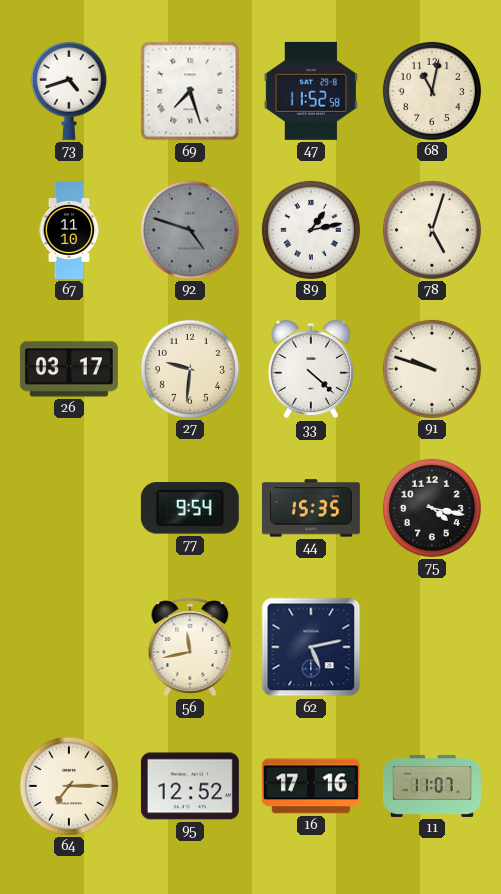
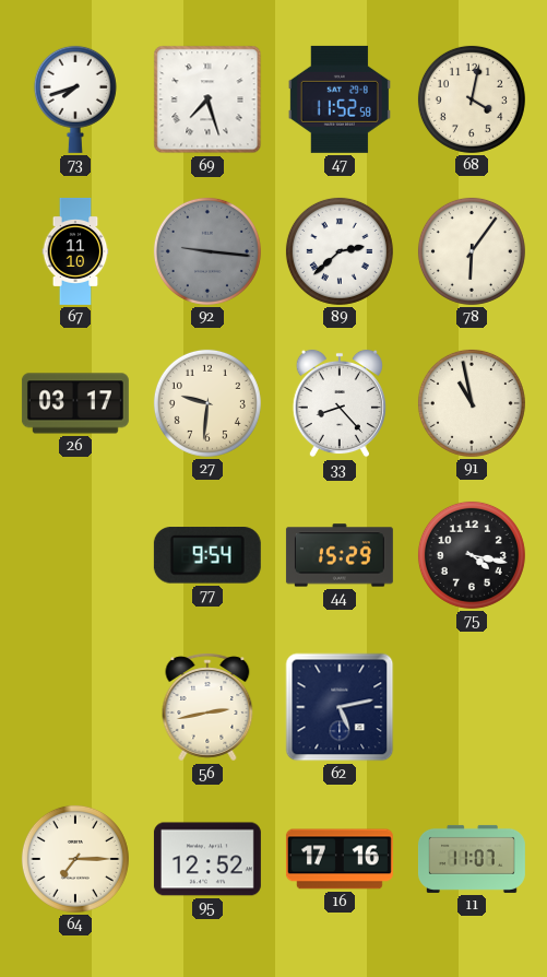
73: 4:42 -> 7:42
68: 11:02 -> 4:02
92: 4:48 -> 9:16
89: 1:13 -> 2:38
78: 5:03 -> 6:06
33: 4:22 -> 8:23
91: 9:48 -> 10:58
44: 15:35 -> 15:29
56: 11:43 -> 2:43
